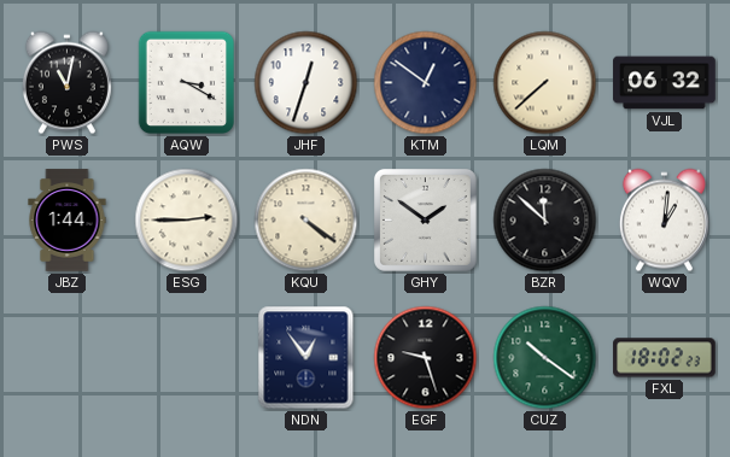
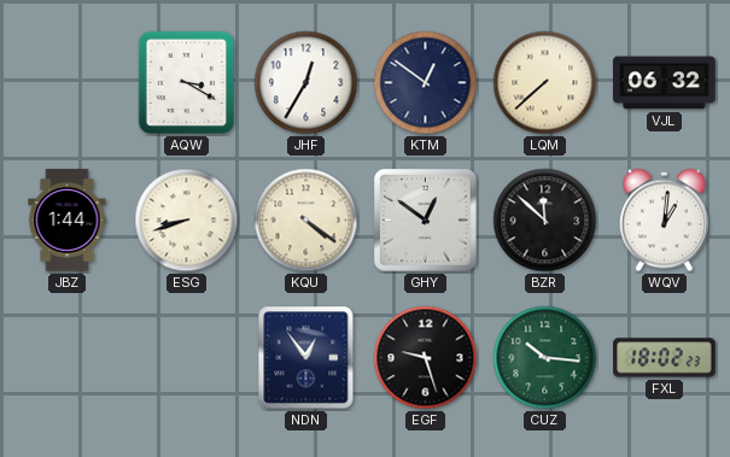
PWS: 11:02 -> none
JHF: 12:33 -> 12:35
ESG: 2:45 -> 8:42
GHY: 1:51 -> 12:51
CUZ: 10:21 -> 10:16
